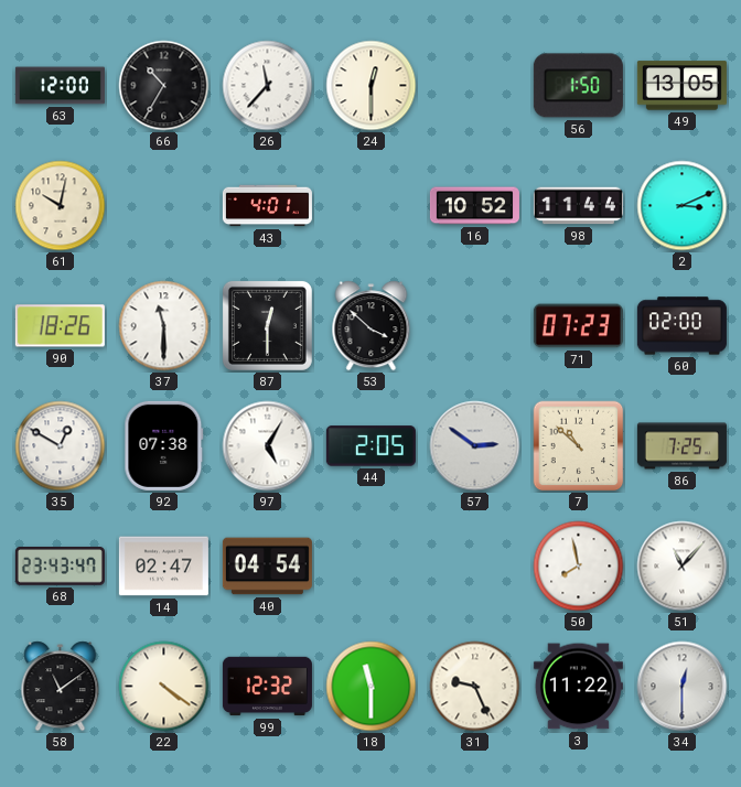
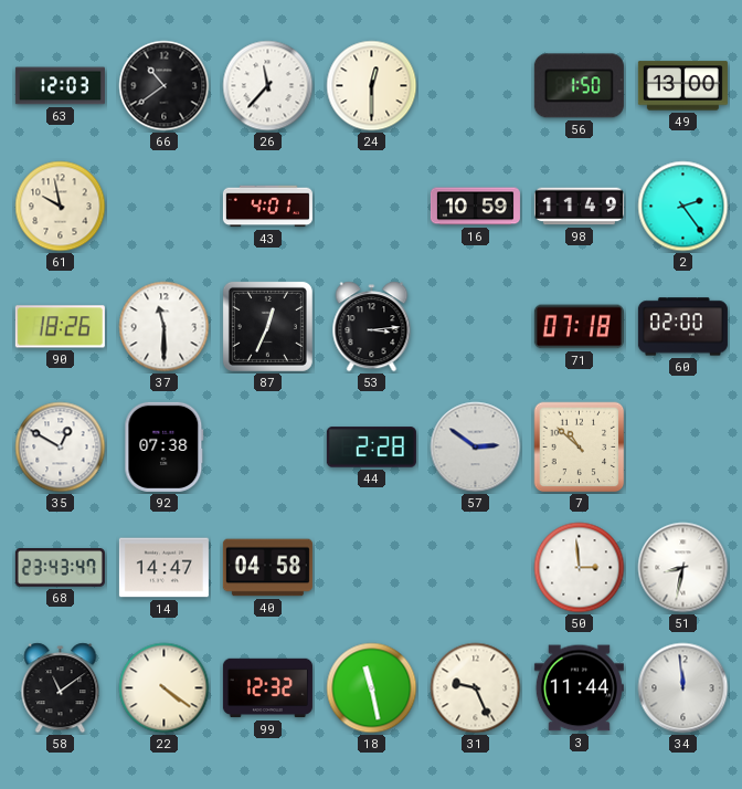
63: 12:00 -> 12:03
66: 10:35 -> 10:39
49: 13:05 -> 13:00
61: 10:02 -> 9:58
16: 10:52 -> 10:59
98: 11:44 -> 11:49
2: 3:11 -> 2:24
87: 12:30 -> 12:34
53: 3:52 -> 3:14
71: 07:23 -> 07:18
97: 5:05 -> none
44: 2:05 -> 2:28
86: 7:25 -> none
14: 02:47 -> 14:47
40: 04:54 -> 04:58
50: 7:58 -> 2:59
51: 11:07 -> 8:32
18: 11:30 -> 11:28
3: 11:22 -> 11:44
34: 12:30 -> 11:59
